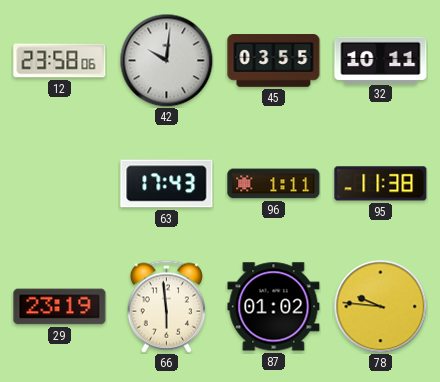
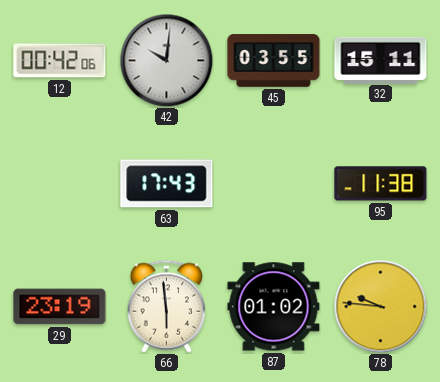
12: 23:58 -> 00:42
32: 10:11 -> 15:11
96: 1:11 -> none
